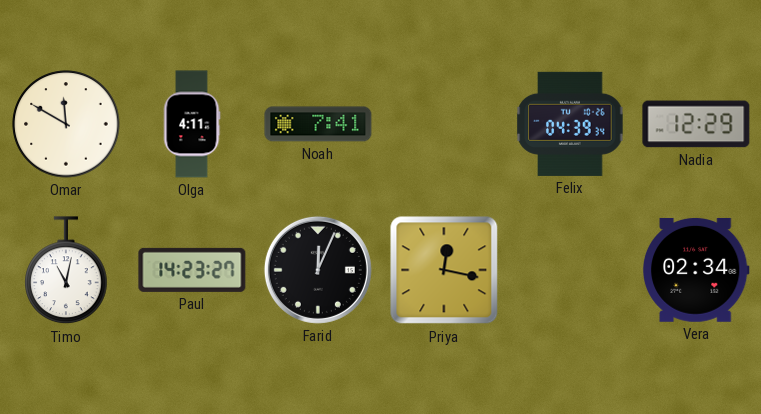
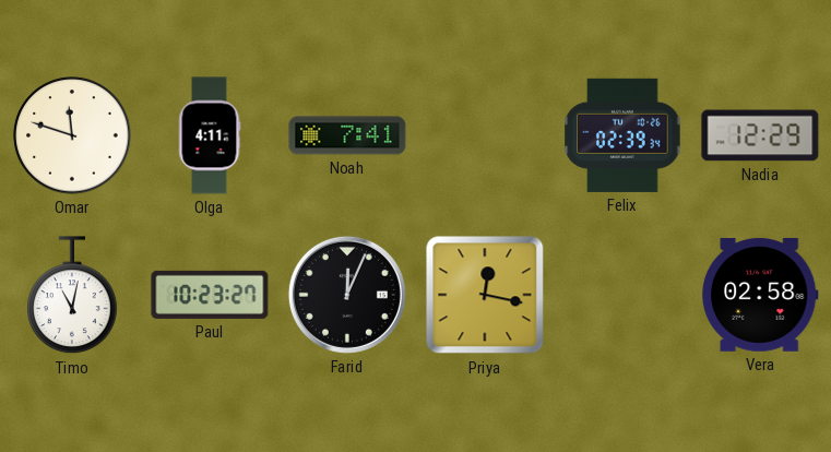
Omar: 11:50 -> 11:48
Felix: 04:39 -> 02:39
Paul: 14:23 -> 10:23
Vera: 02:34 -> 02:58
